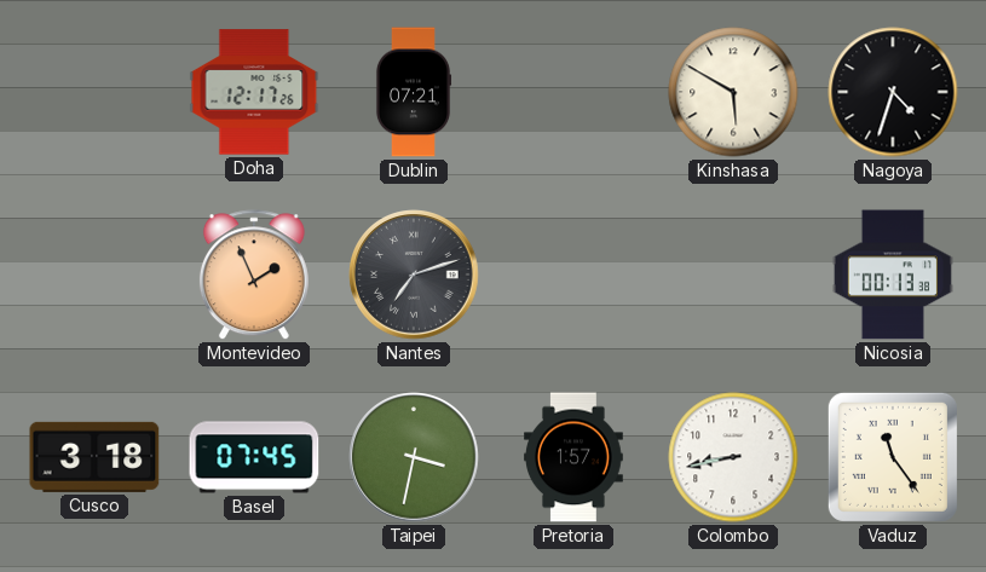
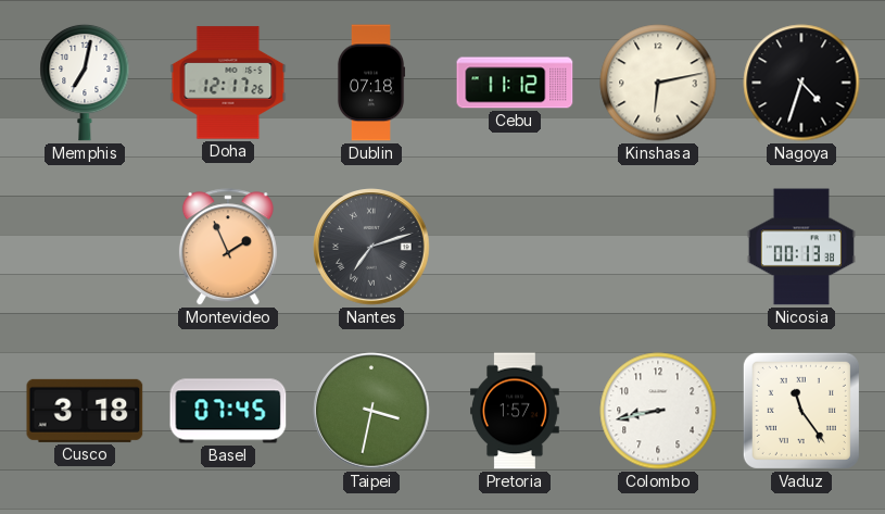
Memphis: none -> 7:02
Dublin: 07:21 -> 07:18
Cebu: none -> 11:12
Kinshasa: 5:50 -> 6:13
